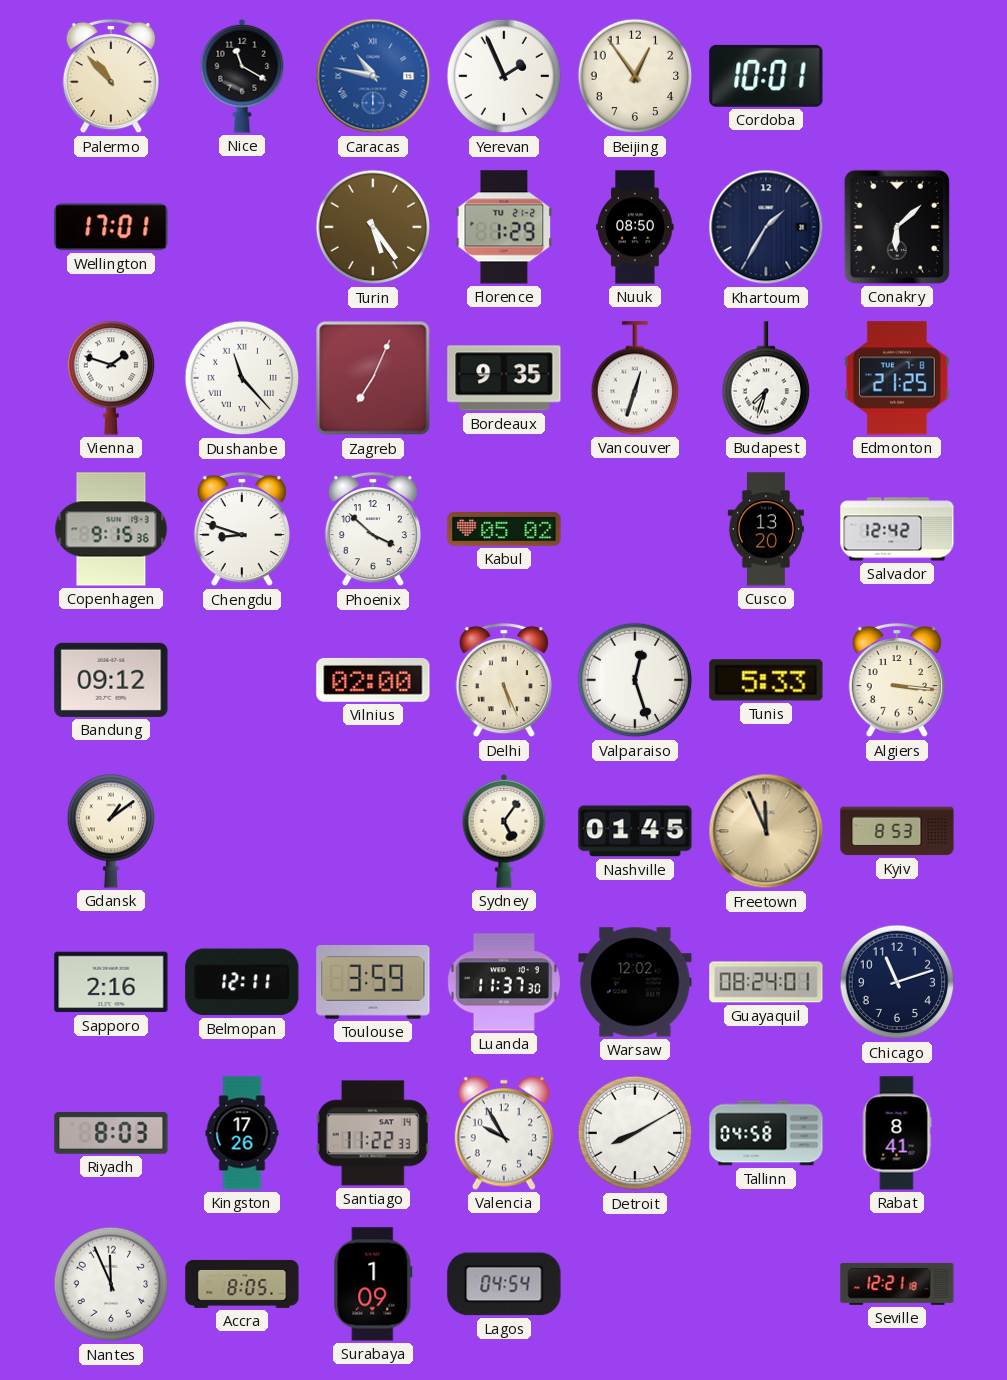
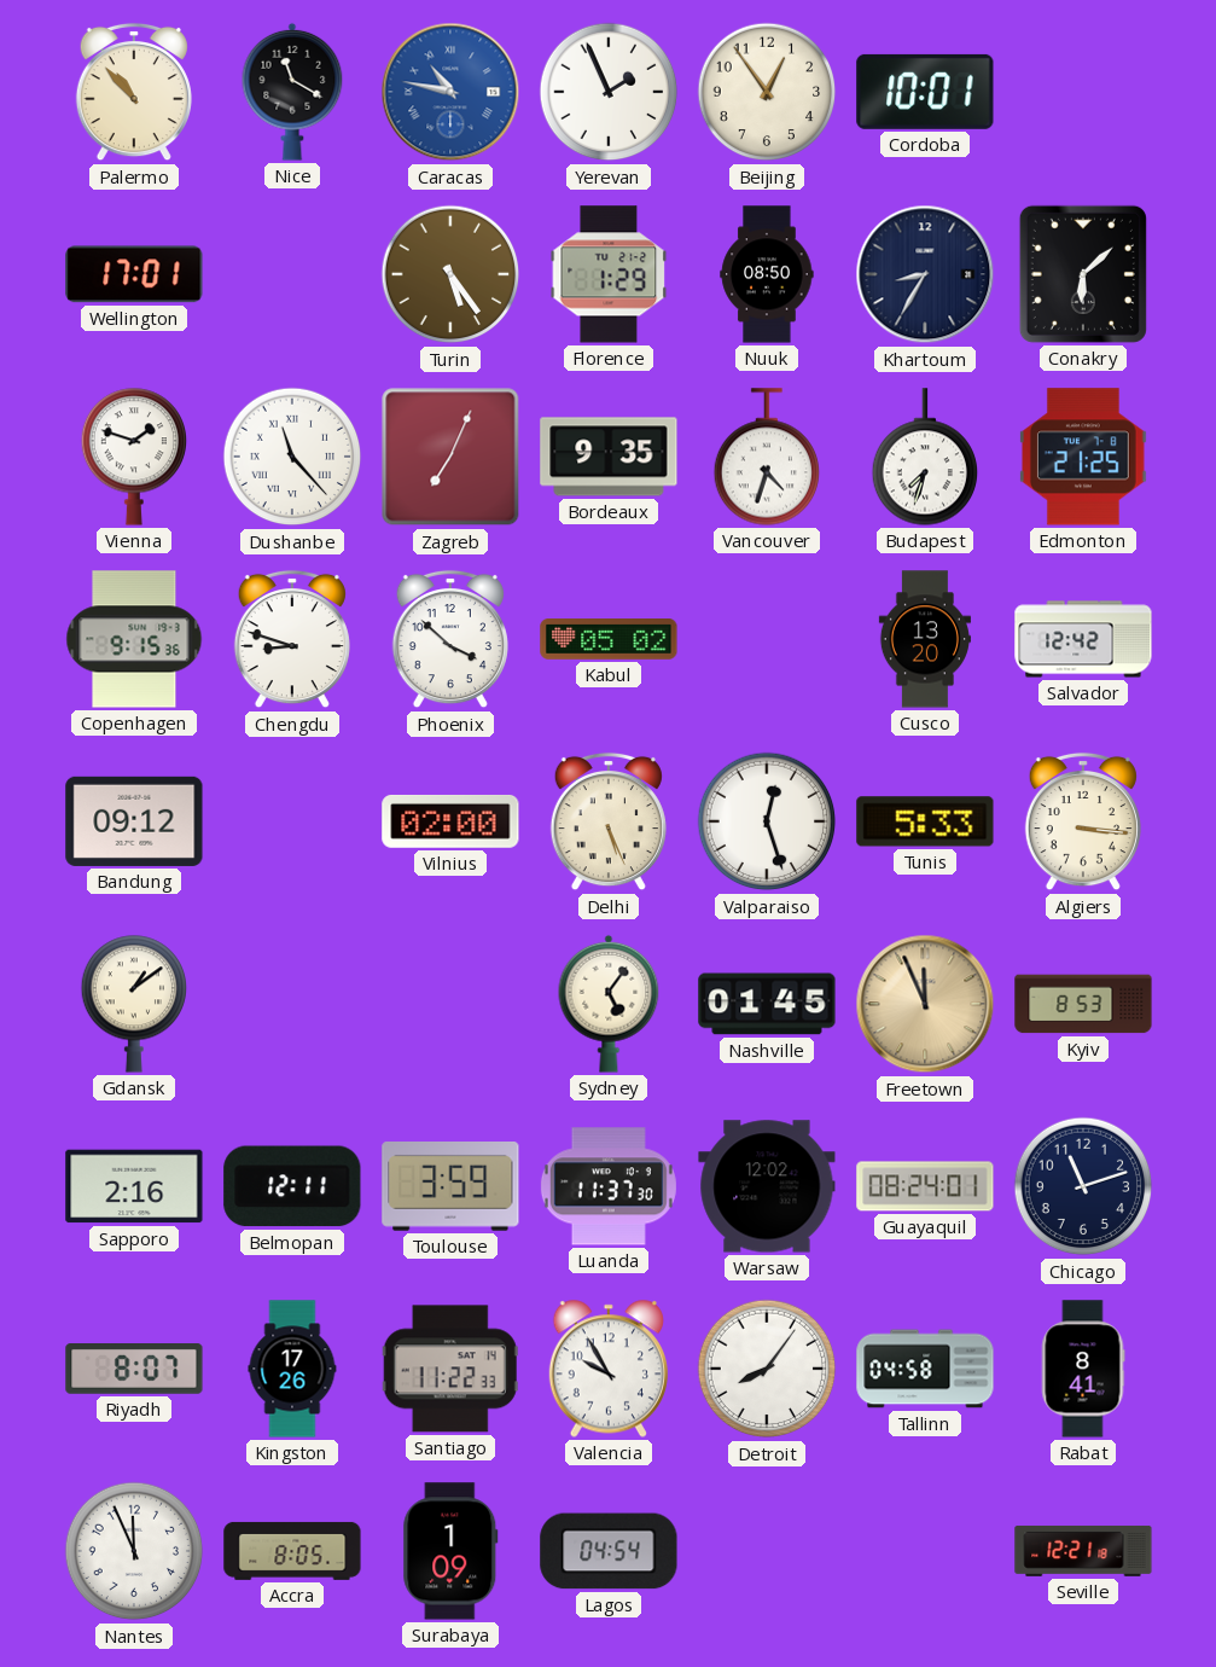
Khartoum: 1:35 -> 8:35
Vancouver: 12:33 -> 4:33
Riyadh: 8:03 -> 8:07
Detroit: 8:10 -> 8:06
